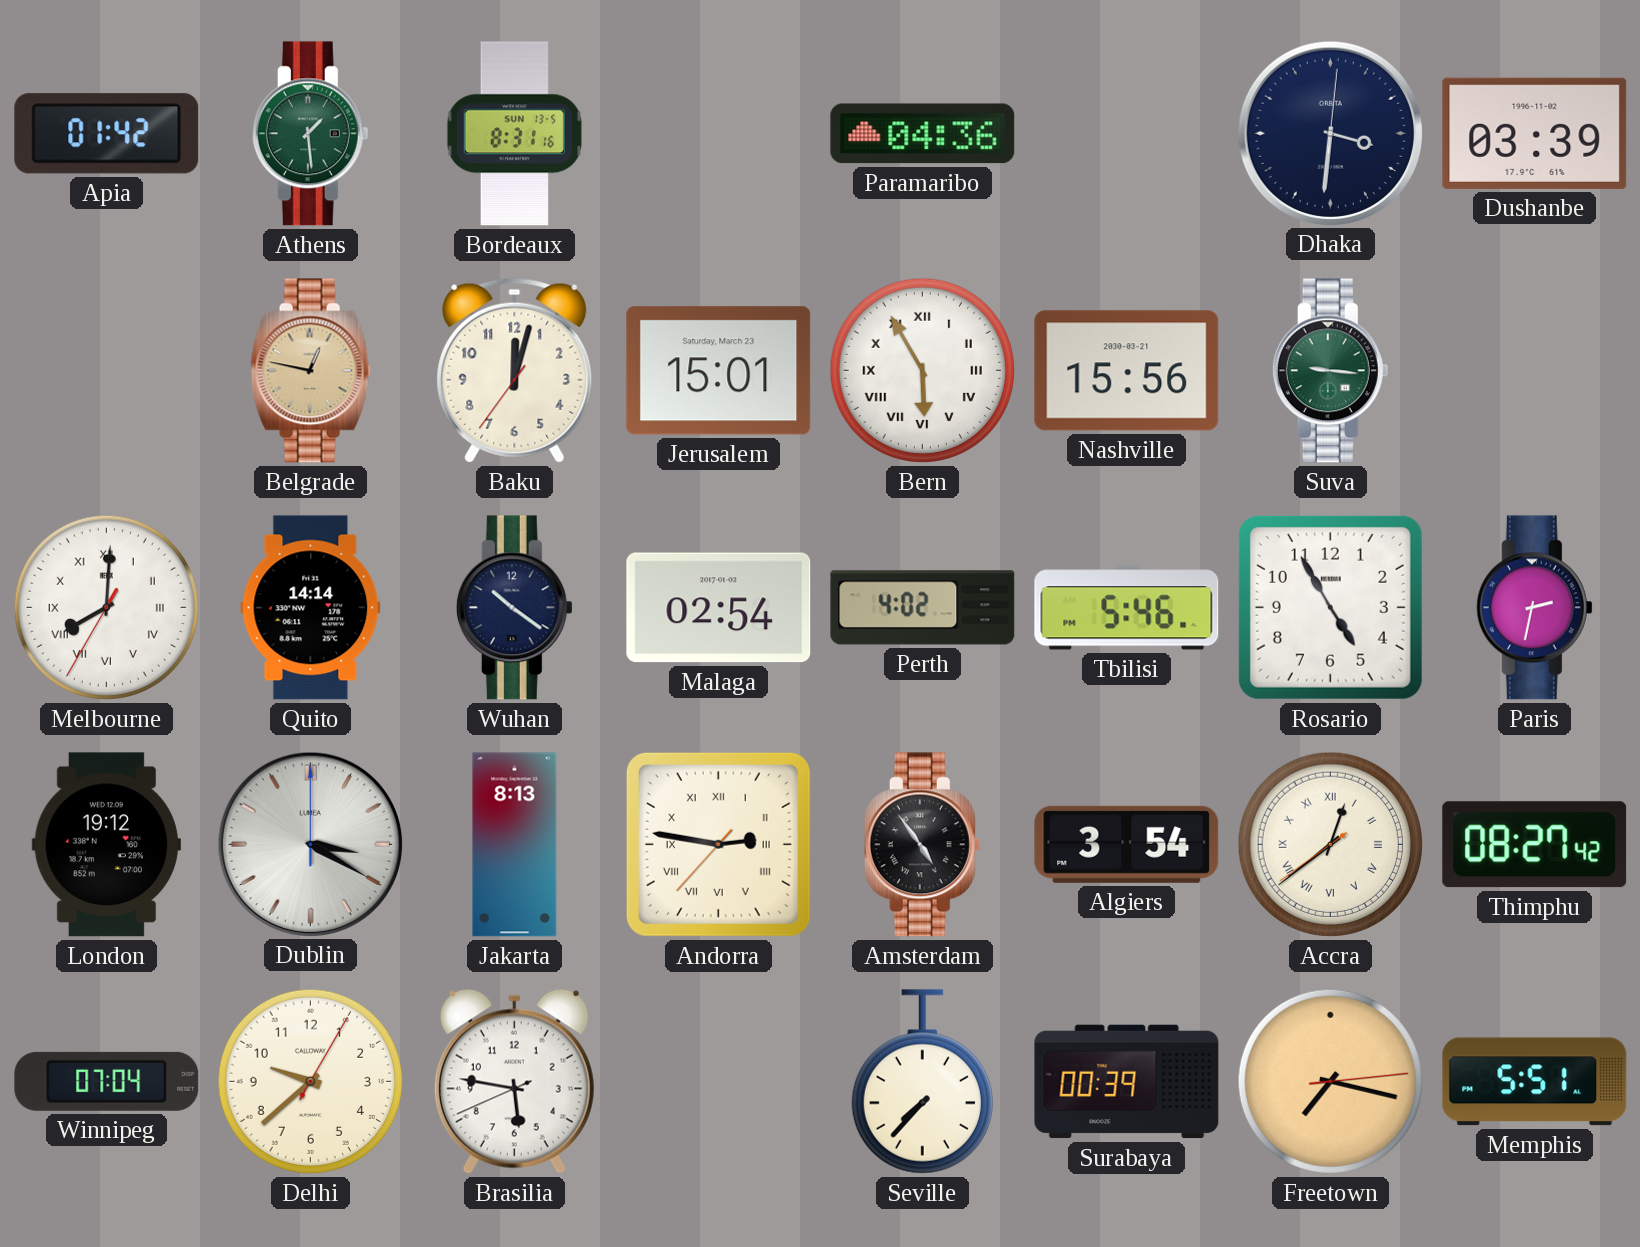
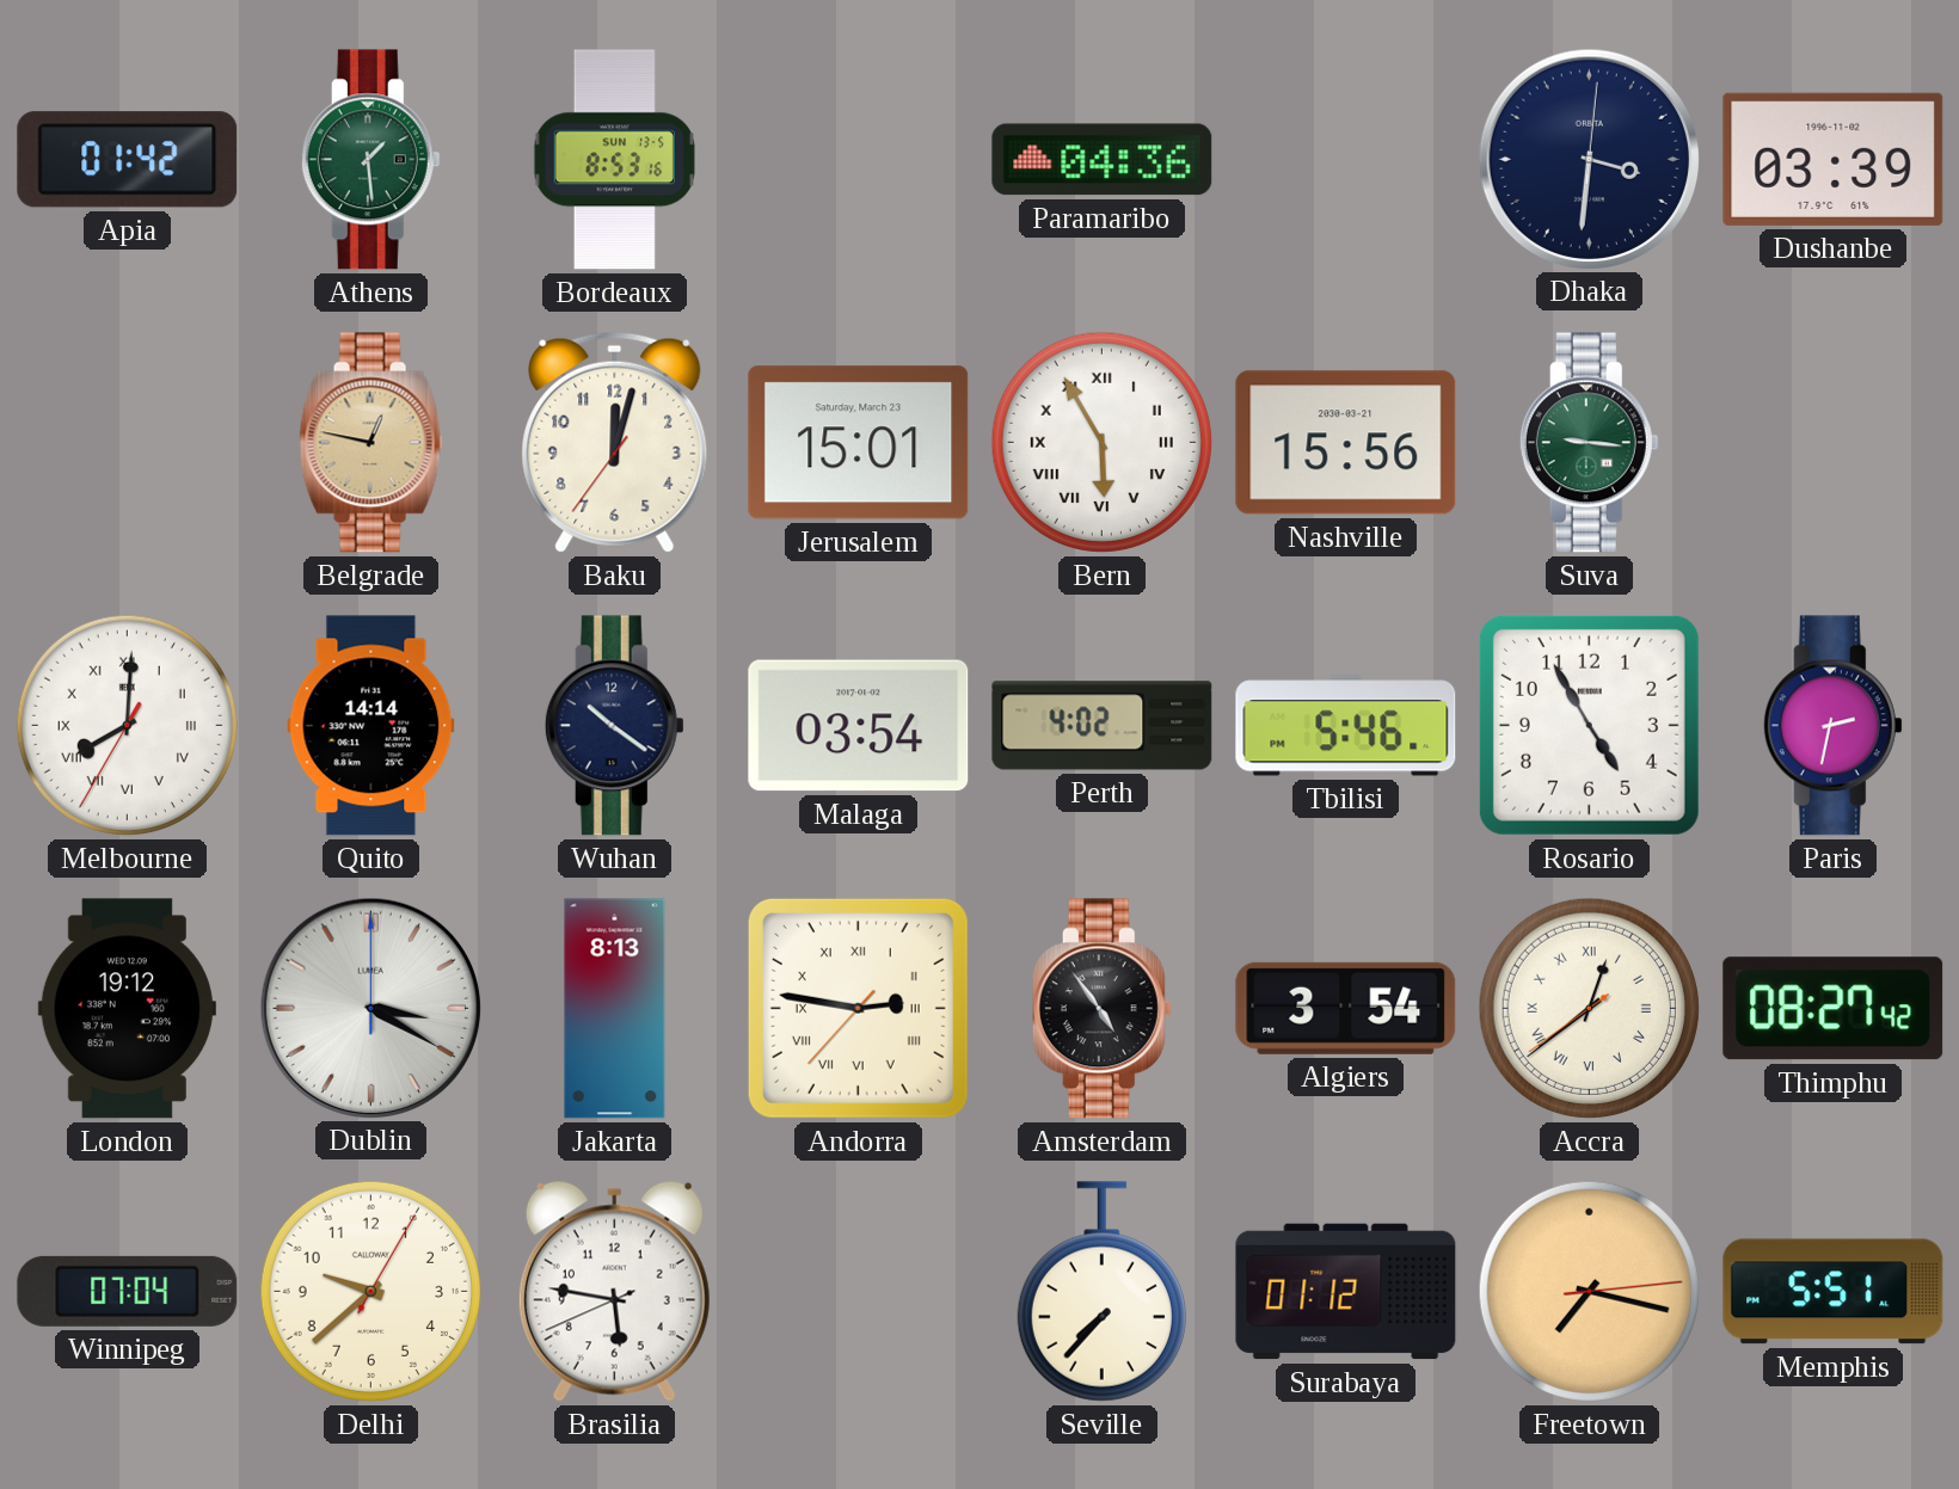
Bordeaux: 8:31 -> 8:53
Malaga: 02:54 -> 03:54
Surabaya: 00:39 -> 01:12
